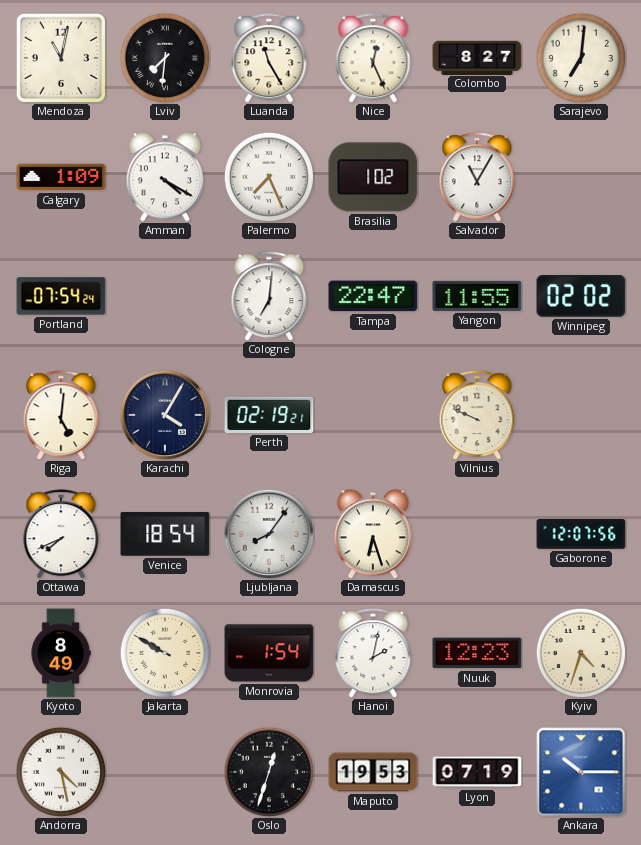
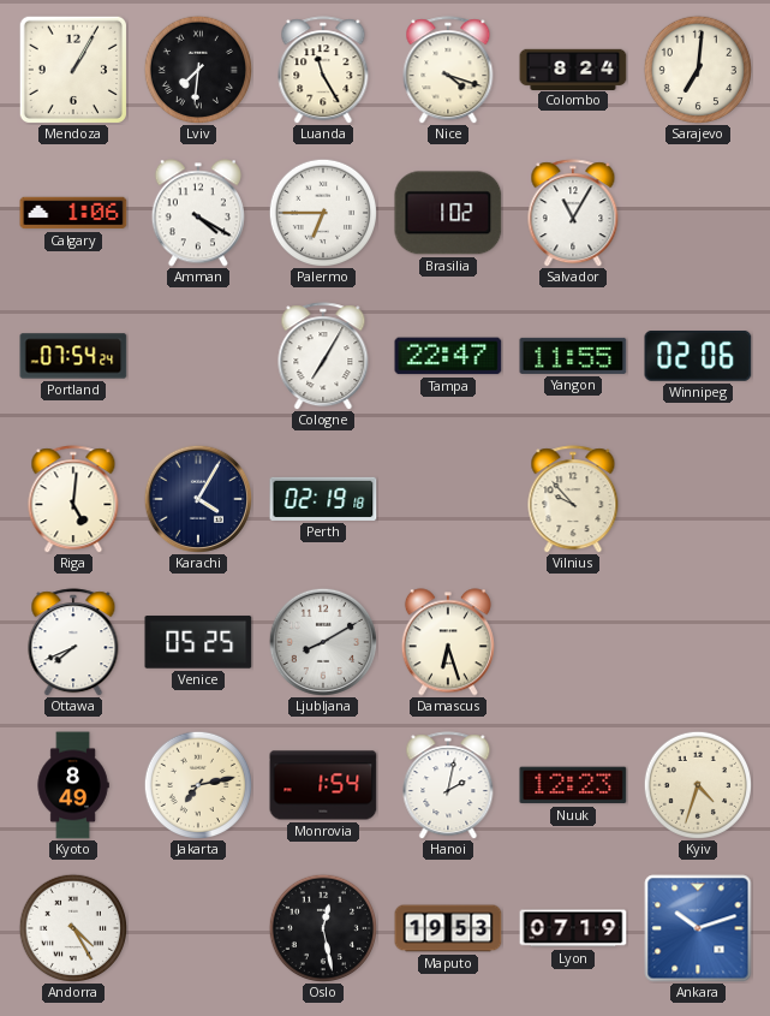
Mendoza: 11:02 -> 1:05
Nice: 12:26 -> 4:18
Colombo: 8:27 -> 8:24
Calgary: 1:09 -> 1:06
Palermo: 7:26 -> 6:45
Cologne: 7:01 -> 7:05
Winnipeg: 02:02 -> 02:06
Perth: 02:19:21 -> 02:19:18
Vilnius: 9:49 -> 9:53
Venice: 18:54 -> 05:25
Ljubljana: 8:06 -> 8:10
Gaborone: 12:07 -> none
Jakarta: 9:50 -> 7:13
Andorra: 4:28 -> 4:25
Oslo: 12:33 -> 12:28
Ankara: 10:15 -> 10:12
